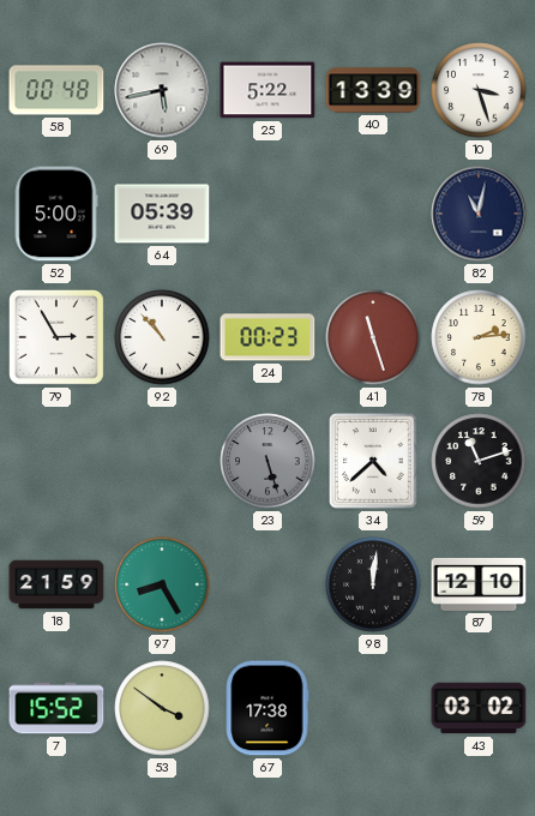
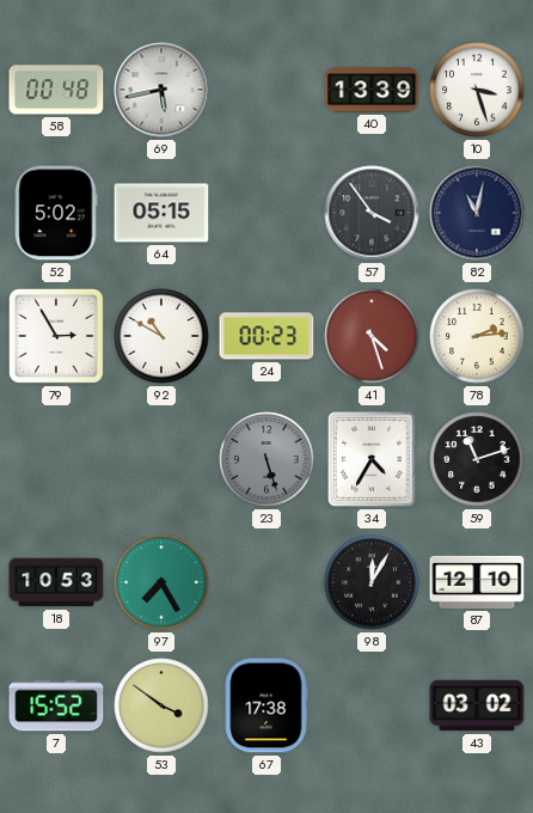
25: 5:22 -> none
52: 5:00 -> 5:02
64: 05:39 -> 05:15
57: none -> 3:54
92: 10:53 -> 10:50
41: 11:27 -> 4:27
34: 4:38 -> 4:35
18: 21:59 -> 10:53
97: 8:25 -> 7:25
98: 12:01 -> 12:05
